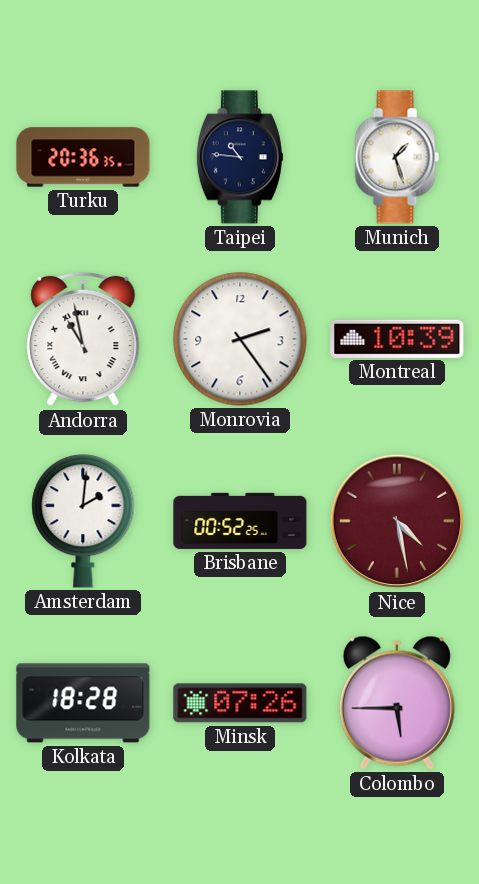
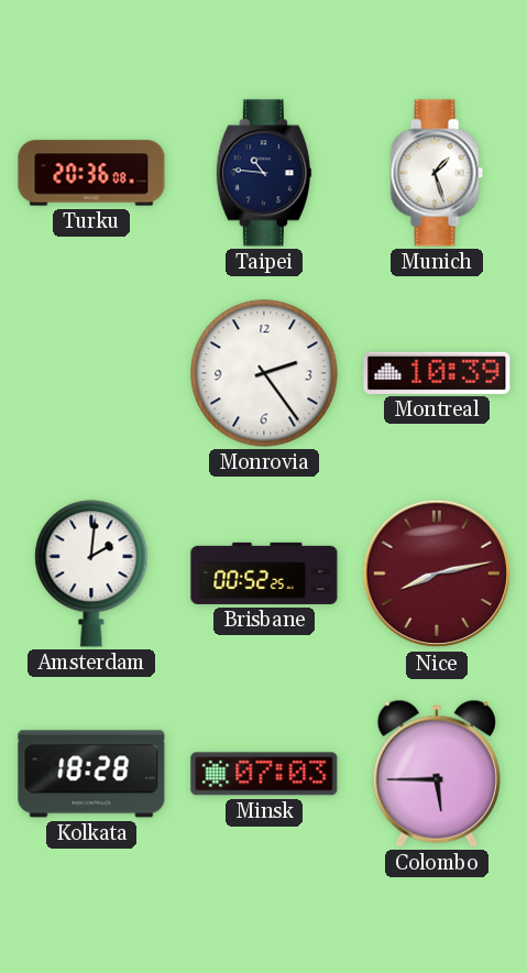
Turku: 20:36:35 -> 20:36:08
Andorra: 10:58 -> none
Nice: 4:28 -> 8:13
Minsk: 07:26 -> 07:03
